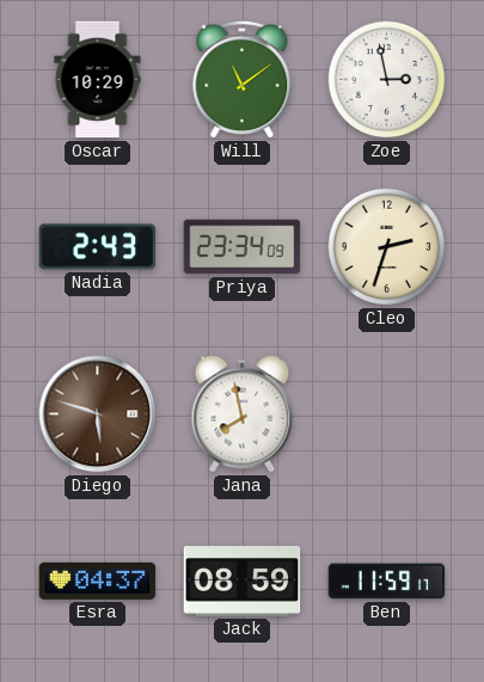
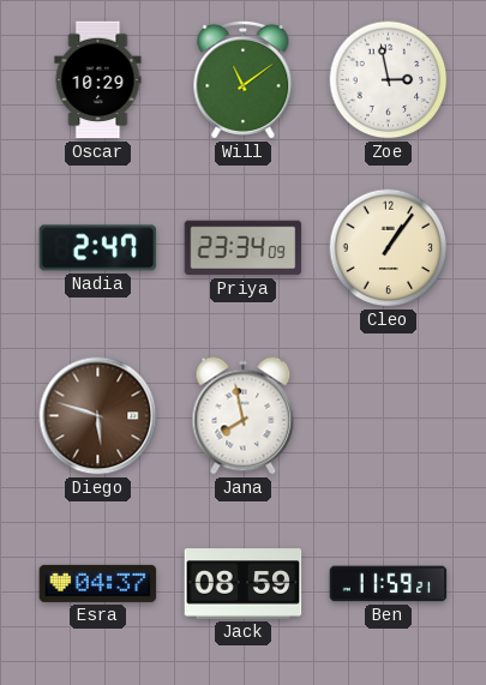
Nadia: 2:43 -> 2:47
Cleo: 2:33 -> 1:06
Ben: 11:59:17 -> 11:59:21
